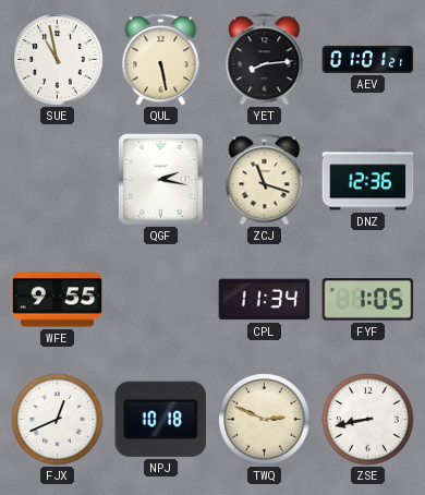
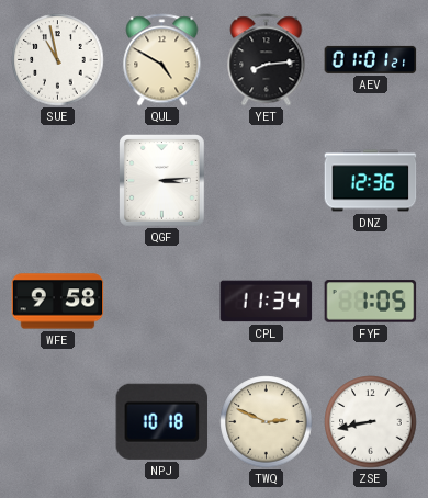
QUL: 5:28 -> 4:50
QGF: 2:17 -> 3:14
ZCJ: 11:18 -> none
WFE: 9:55 -> 9:58
FJX: 12:41 -> none
